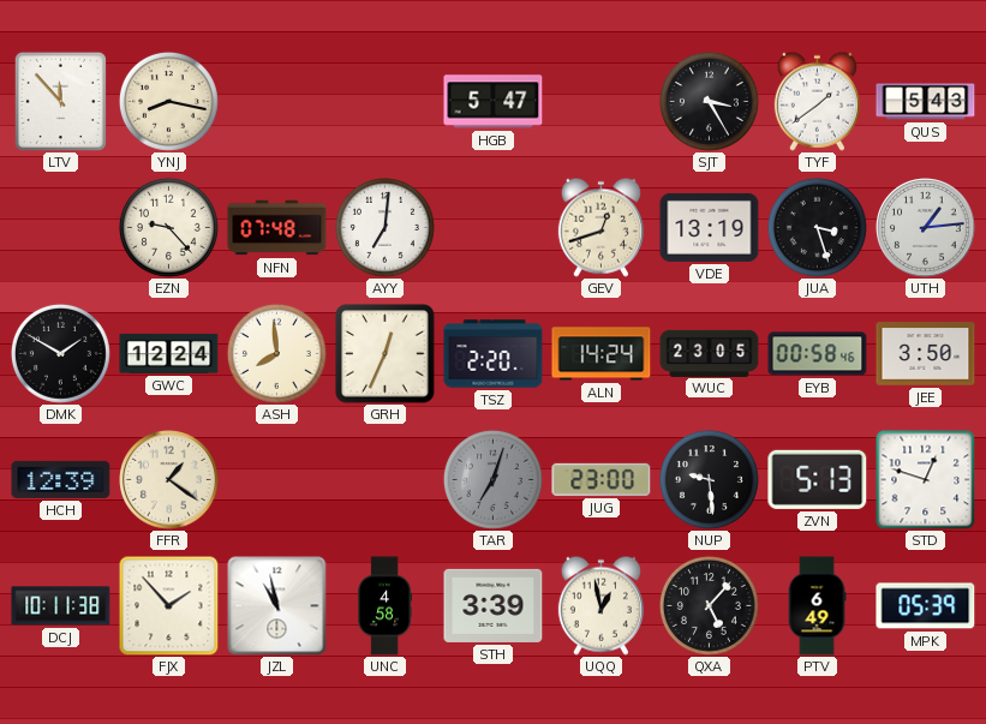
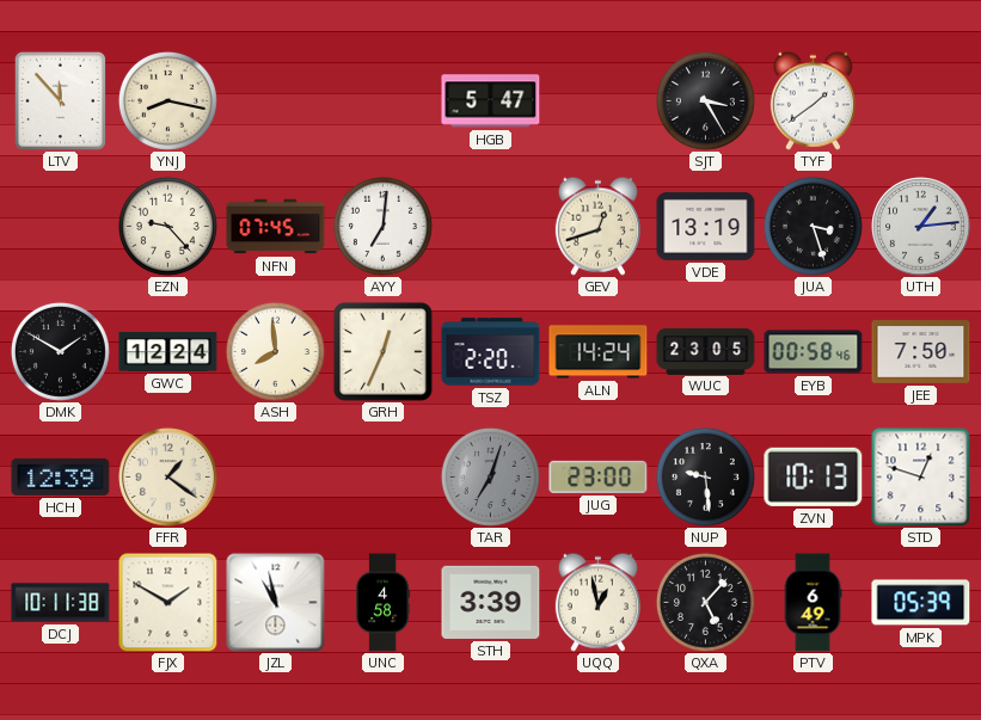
QUS: 5:43 -> none
NFN: 07:48 -> 07:45
JEE: 3:50 -> 7:50
ZVN: 5:13 -> 10:13
FJX: 1:53 -> 1:50
